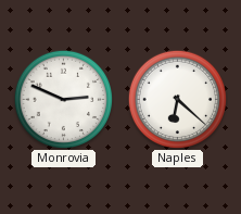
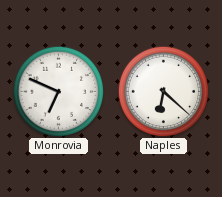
Monrovia: 2:49 -> 6:49
